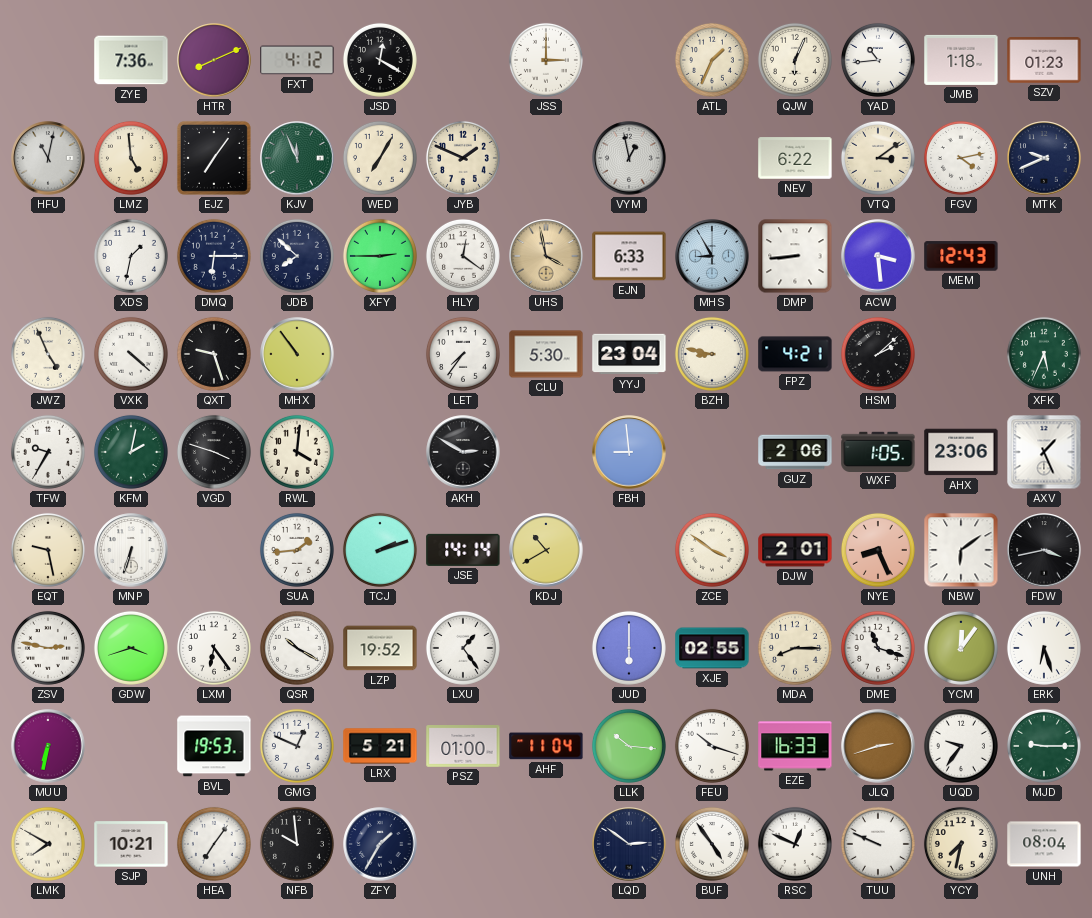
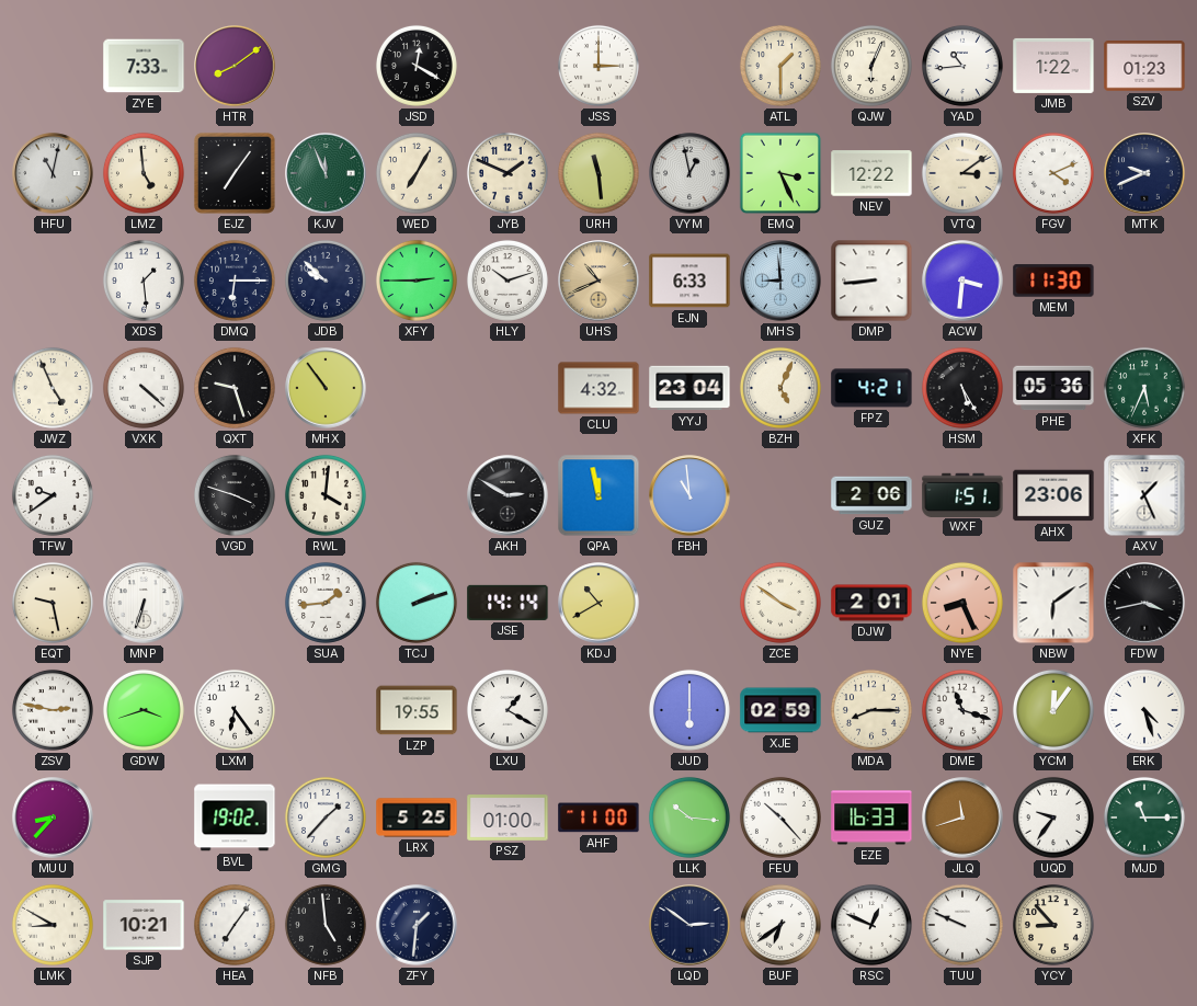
ZYE: 7:36 -> 7:33
HTR: 8:11 -> 8:09
FXT: 4:12 -> none
ATL: 1:34 -> 1:30
JMB: 1:18 -> 1:22
URH: none -> 11:29
EMQ: none -> 3:26
NEV: 6:22 -> 12:22
FGV: 4:13 -> 4:11
XDS: 1:32 -> 1:29
JDB: 7:52 -> 9:52
HLY: 12:21 -> 10:12
UHS: 3:58 -> 10:41
MHS: 8:55 -> 8:59
ACW: 3:29 -> 3:31
MEM: 12:43 -> 11:30
LET: 7:36 -> none
CLU: 5:30 -> 4:32
BZH: 8:47 -> 5:04
HSM: 2:08 -> 5:25
PHE: none -> 05:36
TFW: 9:35 -> 9:39
KFM: 2:02 -> none
QPA: none -> 11:58
FBH: 8:59 -> 10:59
WXF: 1:05 -> 1:51
QSR: 10:20 -> none
LZP: 19:52 -> 19:55
LXU: 1:24 -> 1:20
XJE: 02:55 -> 02:59
ERK: 6:27 -> 4:27
MUU: 6:32 -> 8:37
BVL: 19:53 -> 19:02
GMG: 12:49 -> 1:37
LRX: 5:21 -> 5:25
AHF: 11:04 -> 11:00
FEU: 10:18 -> 10:23
JLQ: 2:42 -> 11:42
MJD: 9:15 -> 11:15
LMK: 7:50 -> 8:50
NFB: 9:59 -> 4:59
ZFY: 1:35 -> 1:31
BUF: 4:54 -> 6:39
YCY: 7:32 -> 8:53
UNH: 08:04 -> none
